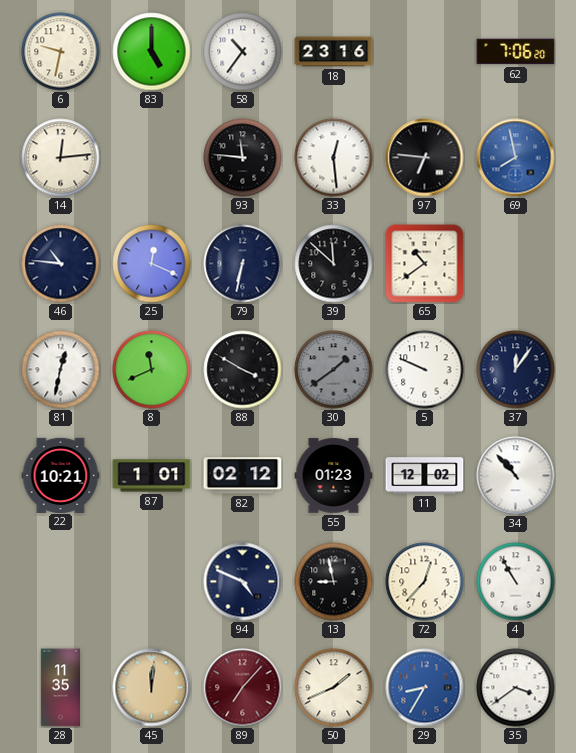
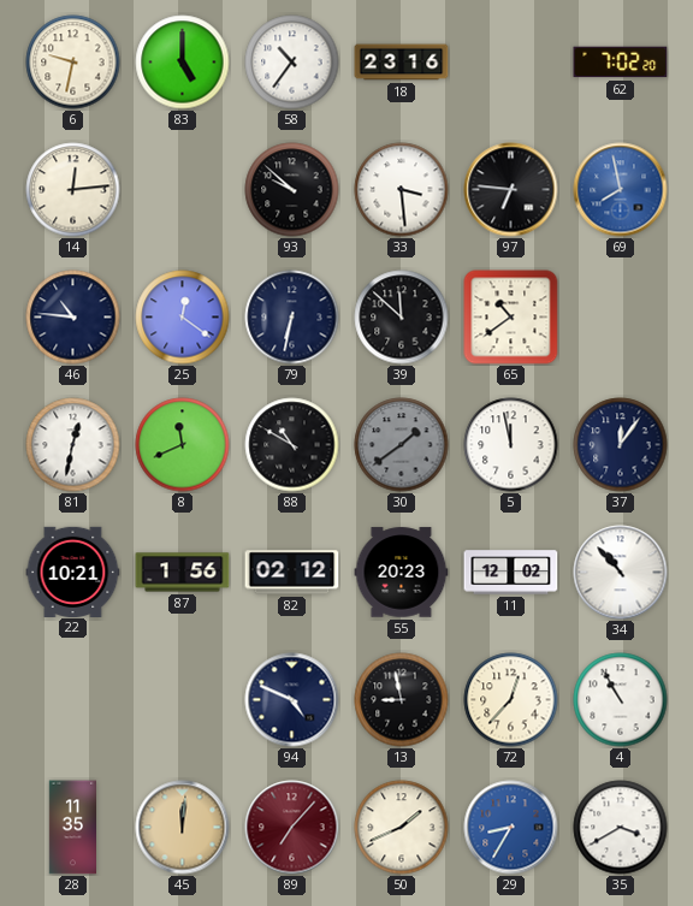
62: 7:06 -> 7:02
93: 11:46 -> 9:52
33: 12:29 -> 3:29
25: 12:19 -> 12:21
88: 3:50 -> 10:50
5: 9:49 -> 11:58
87: 1:01 -> 1:56
55: 01:23 -> 20:23
35: 3:39 -> 3:40
